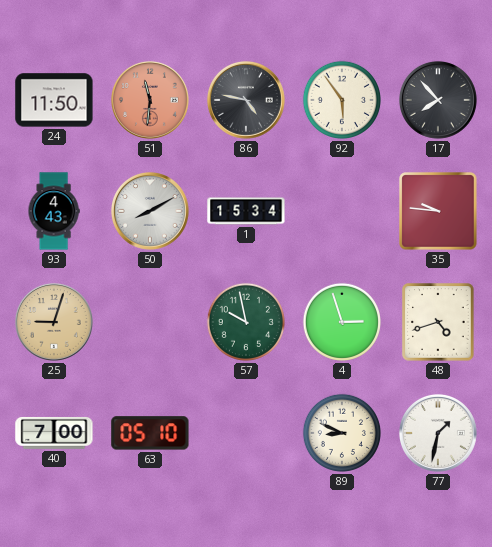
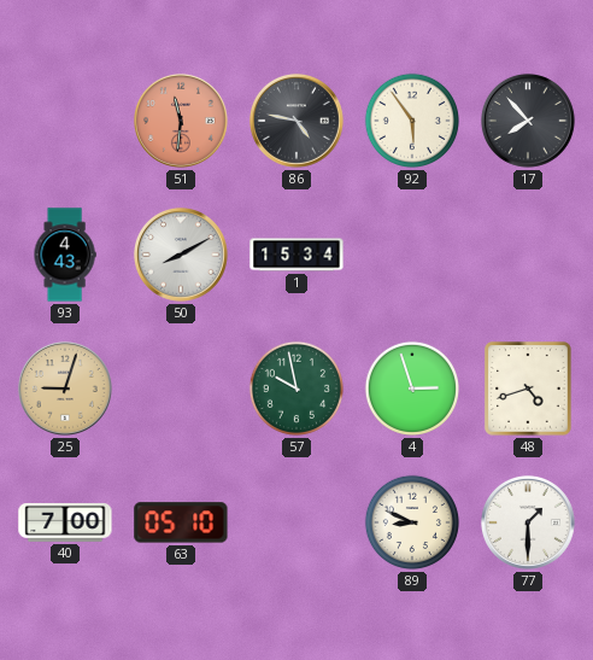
24: 11:50 -> none
35: 9:46 -> none
77: 1:32 -> 1:30
